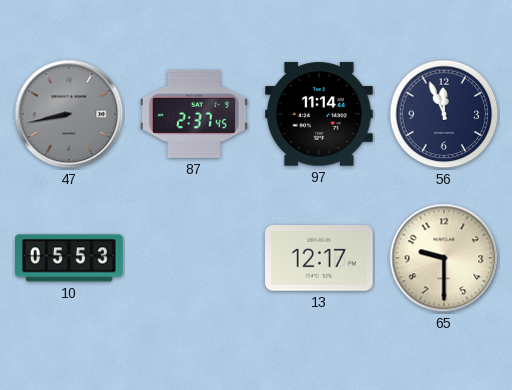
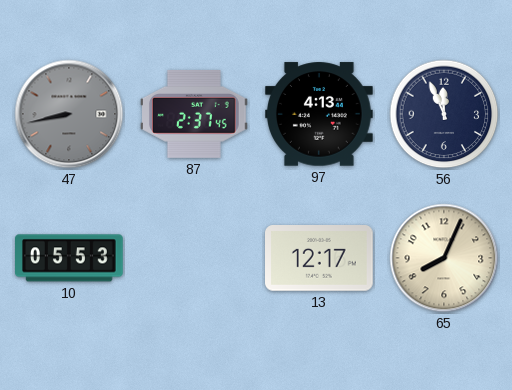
97: 11:14 -> 4:13
65: 9:30 -> 8:04
